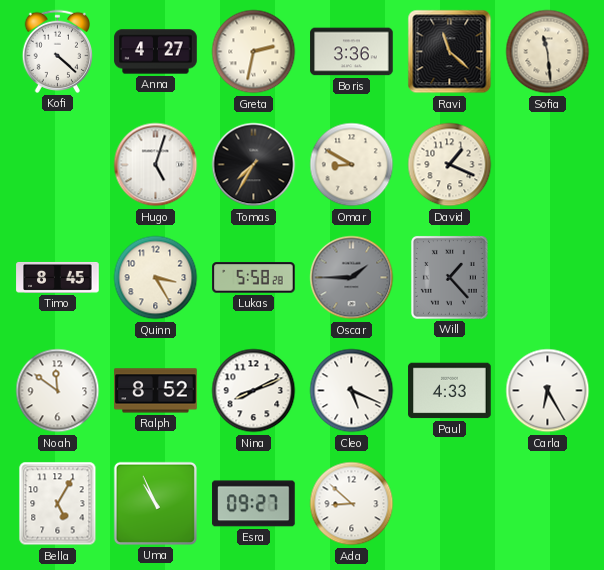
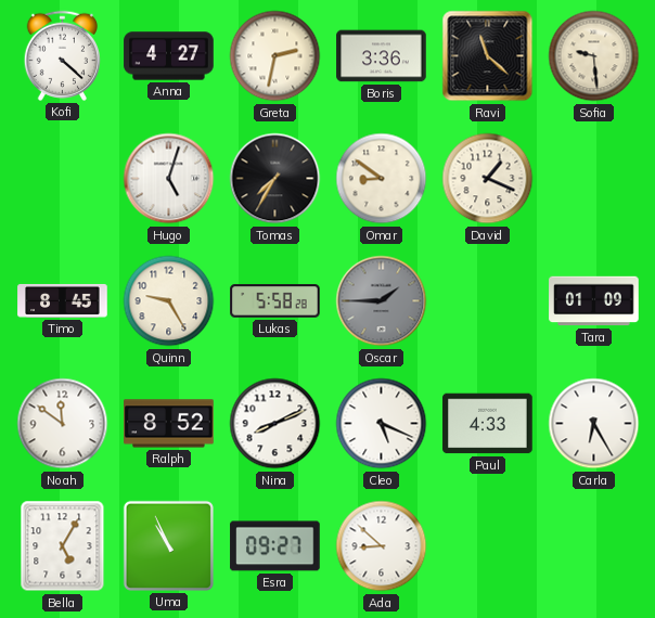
Sofia: 11:29 -> 9:29
Omar: 8:50 -> 8:51
Quinn: 3:25 -> 9:25
Will: 1:23 -> none
Tara: none -> 01:09
